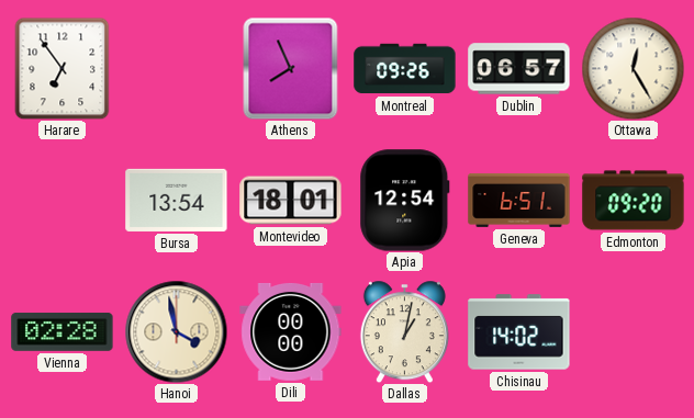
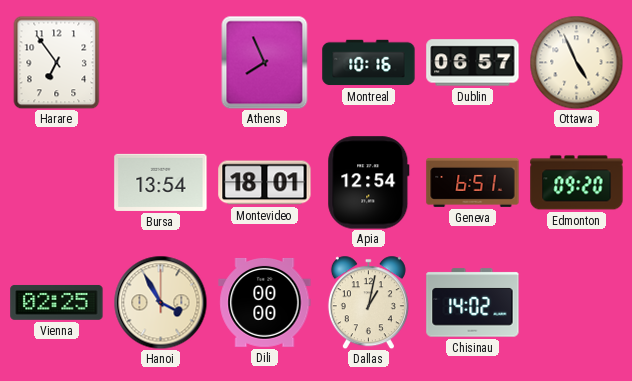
Montreal: 09:26 -> 10:16
Ottawa: 12:25 -> 4:56
Vienna: 02:28 -> 02:25
Hanoi: 3:58 -> 3:55
